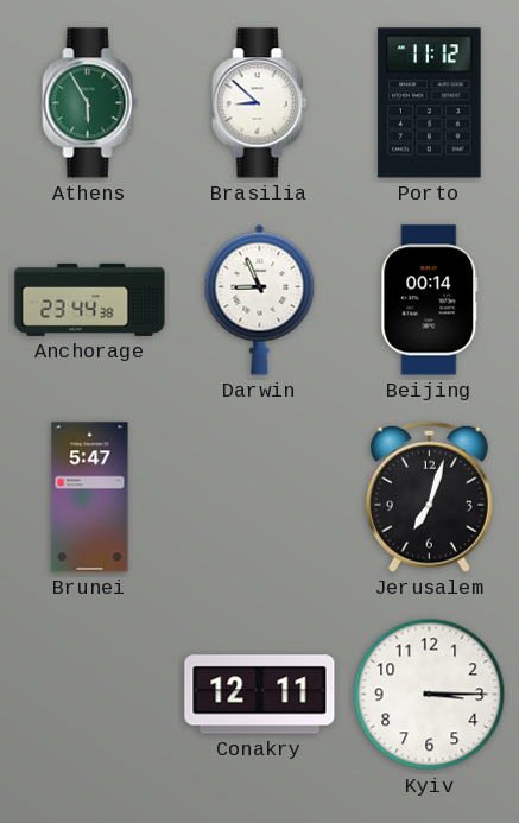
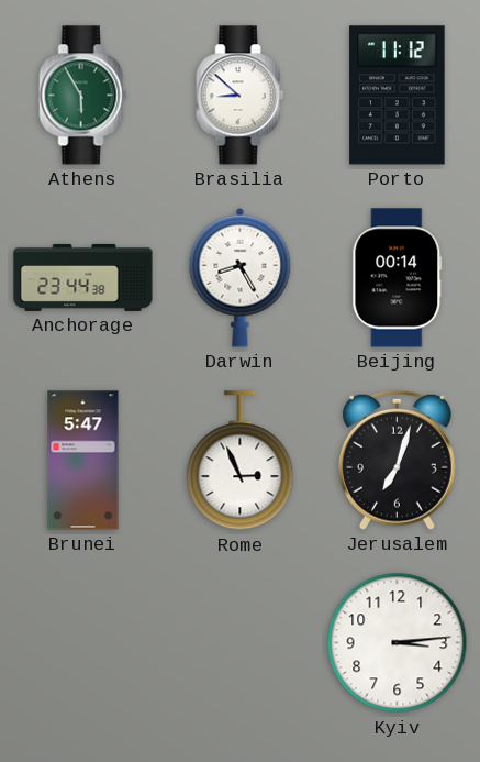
Darwin: 8:56 -> 8:25
Rome: none -> 2:56
Conakry: 12:11 -> none
Kyiv: 3:15 -> 3:14
